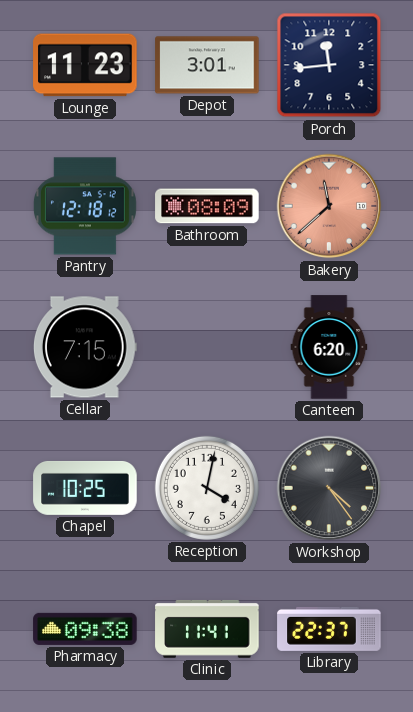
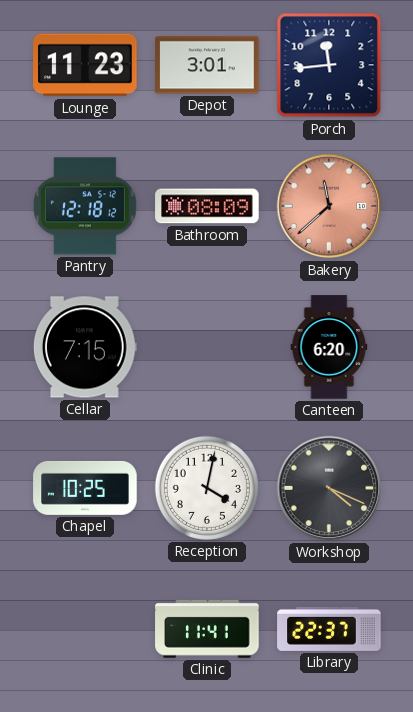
Workshop: 4:24 -> 4:19
Pharmacy: 09:38 -> none
